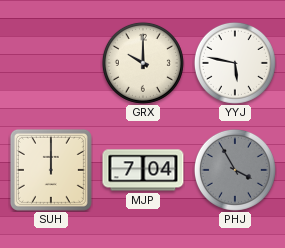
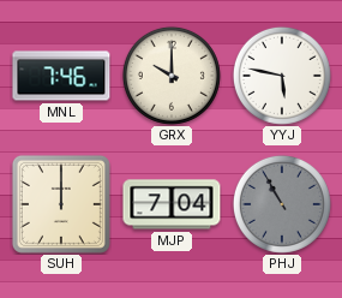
MNL: none -> 7:46
PHJ: 3:55 -> 10:55
